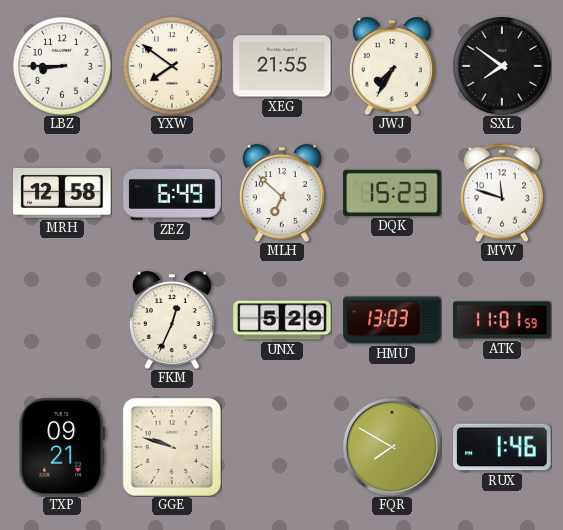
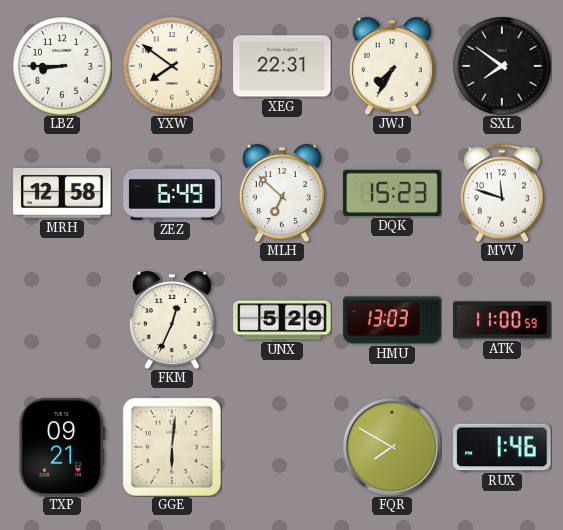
XEG: 21:55 -> 22:31
ATK: 11:01 -> 11:00
GGE: 9:48 -> 6:01
